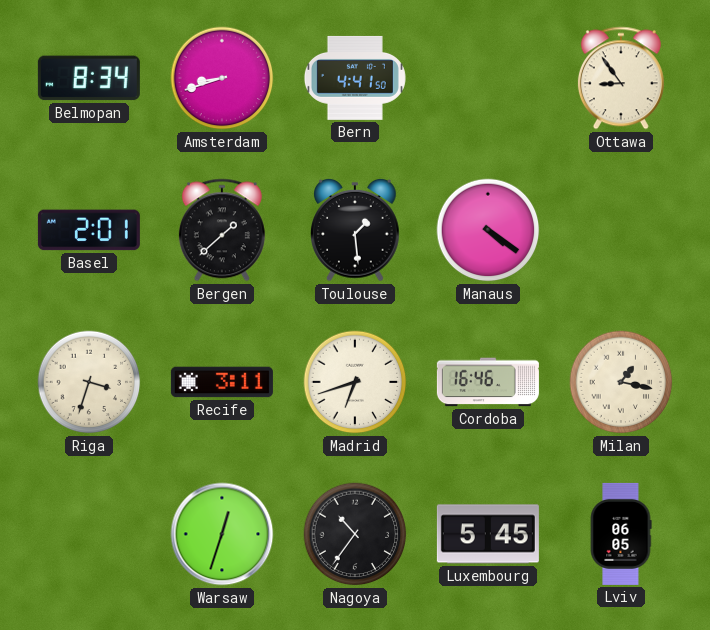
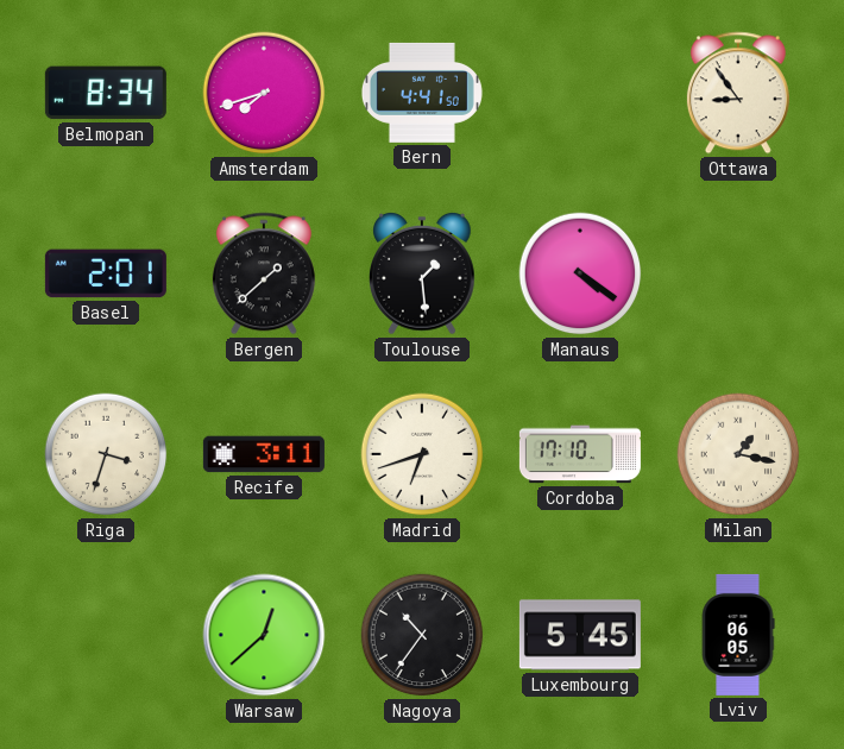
Amsterdam: 8:42 -> 7:42
Cordoba: 16:46 -> 17:10
Warsaw: 12:33 -> 12:38
